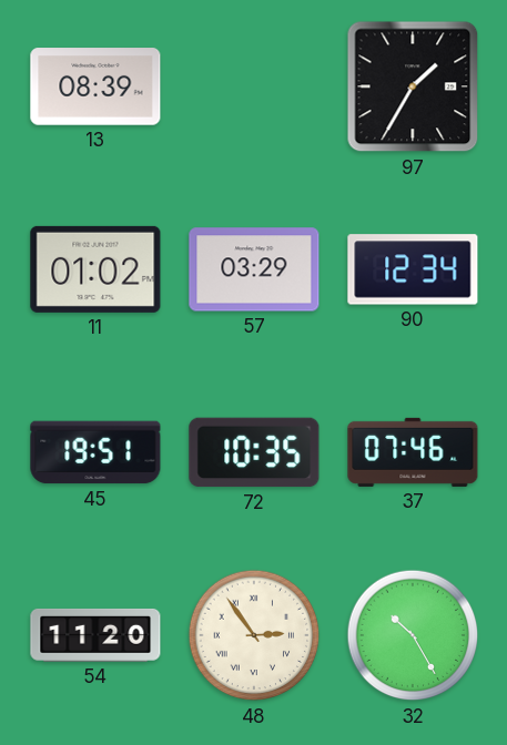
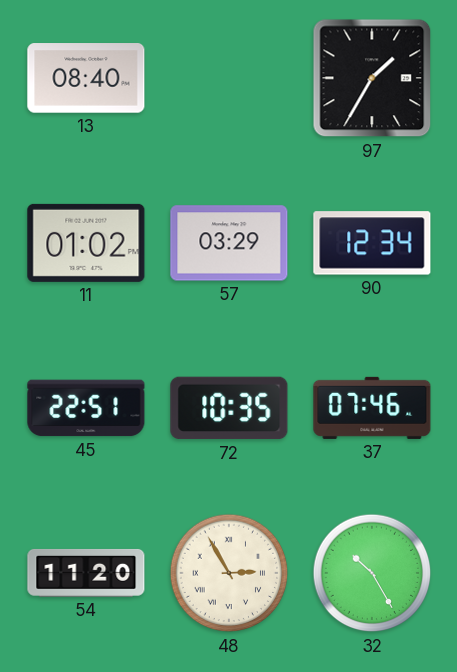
13: 08:39 -> 08:40
45: 19:51 -> 22:51
48: 2:54 -> 2:55
